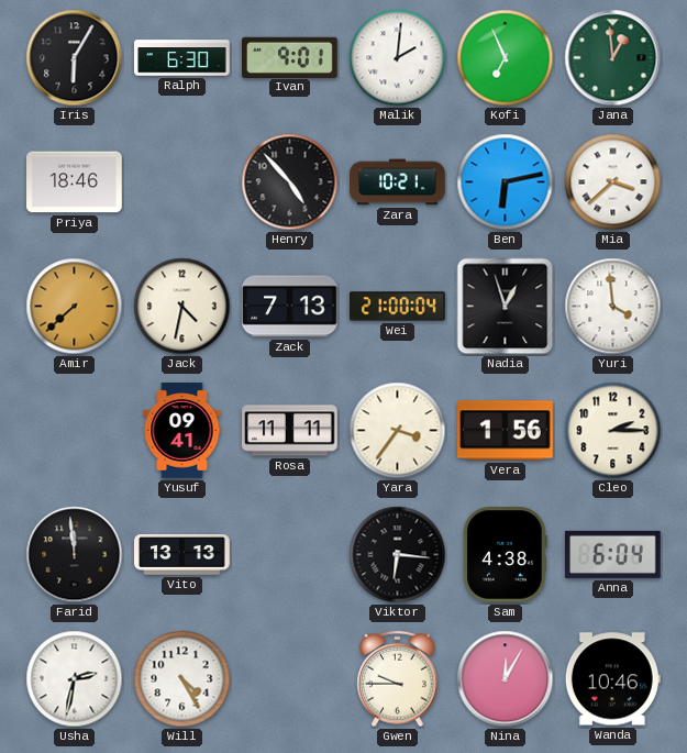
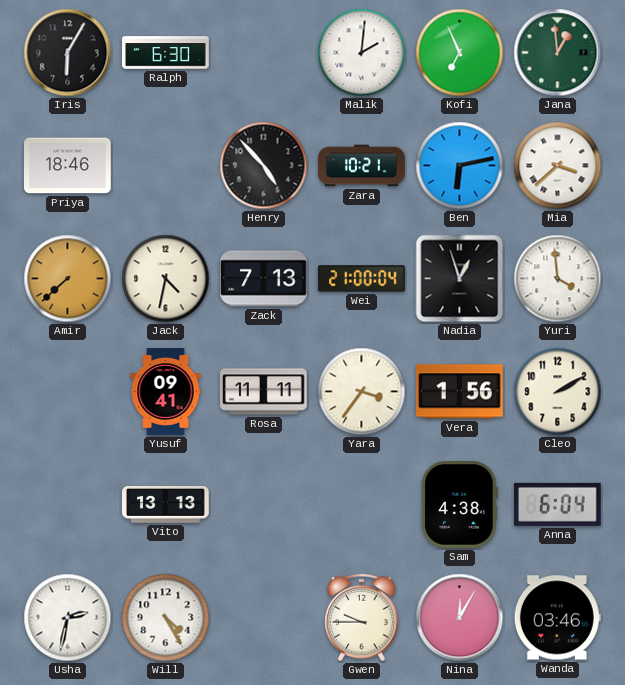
Ivan: 9:01 -> none
Cleo: 2:15 -> 2:10
Farid: 11:59 -> none
Viktor: 6:16 -> none
Wanda: 10:46 -> 03:46
